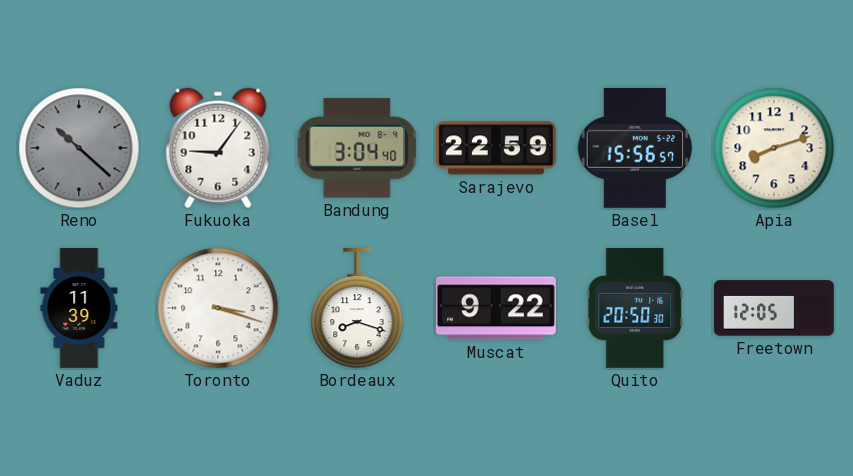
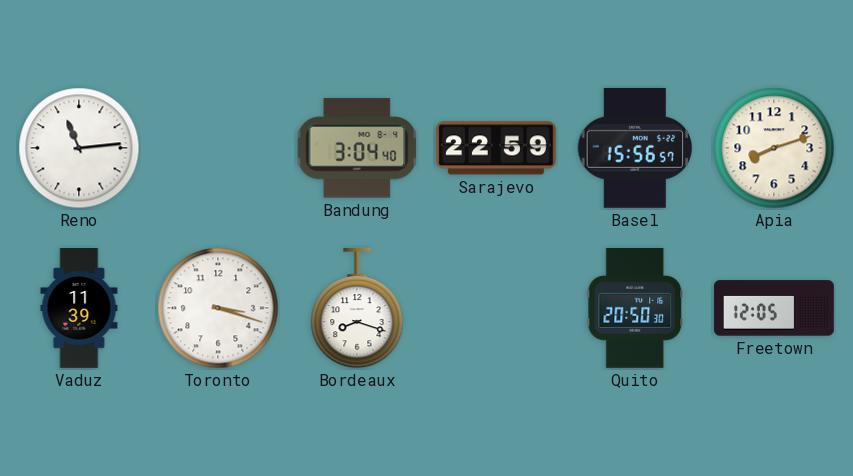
Reno: 10:22 -> 11:14
Reno dial: grey -> white
Fukuoka: 9:06 -> none
Muscat: 9:22 -> none
